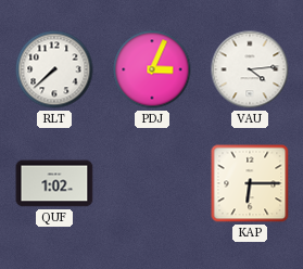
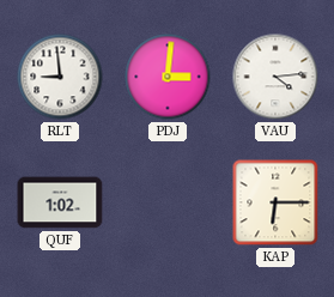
RLT: 7:38 -> 8:59
PDJ: 3:04 -> 3:01
